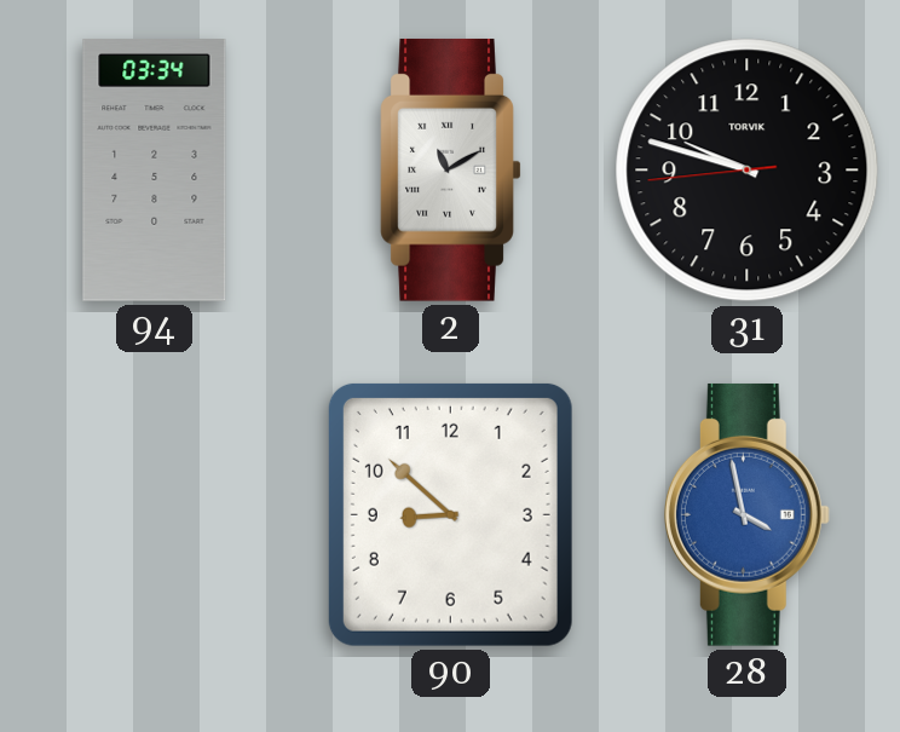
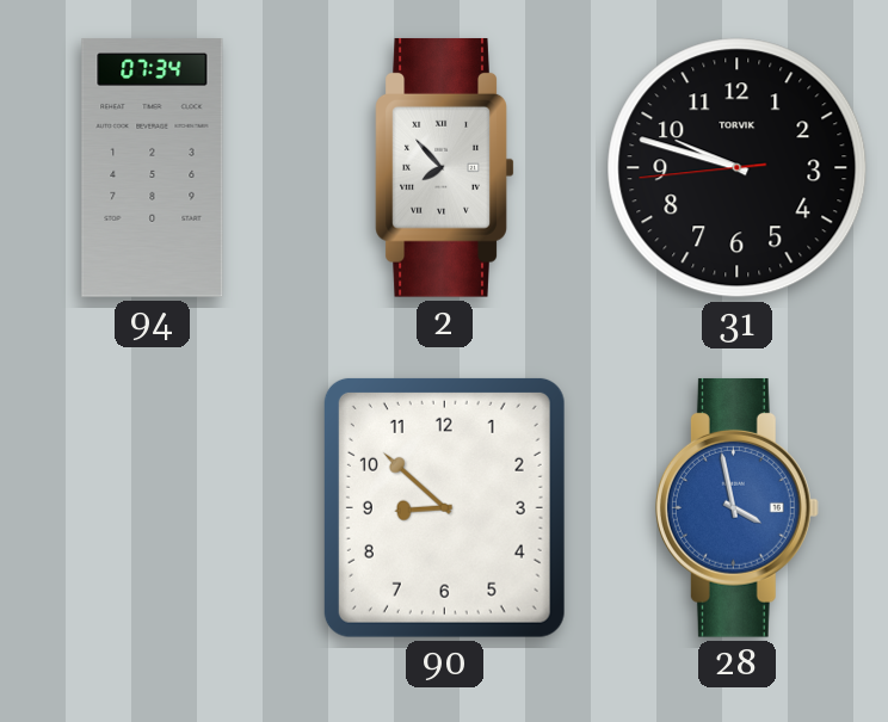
94: 03:34 -> 07:34
2: 11:10 -> 7:53
